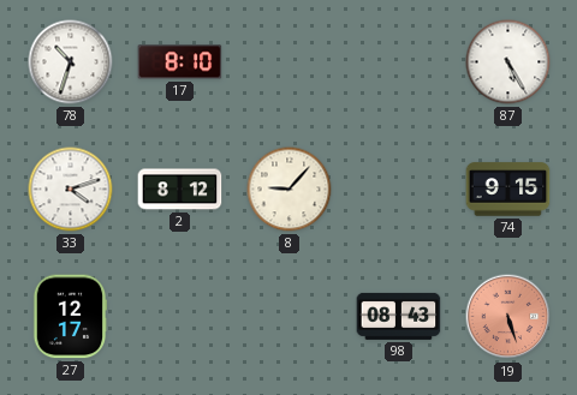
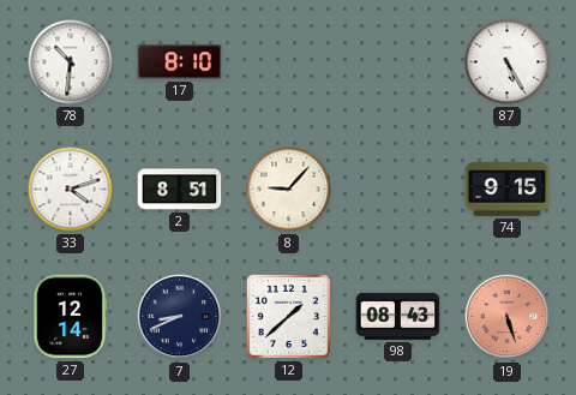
78: 10:33 -> 10:31
2: 8:12 -> 8:51
27: 12:17 -> 12:14
7: none -> 8:41
12: none -> 1:38
